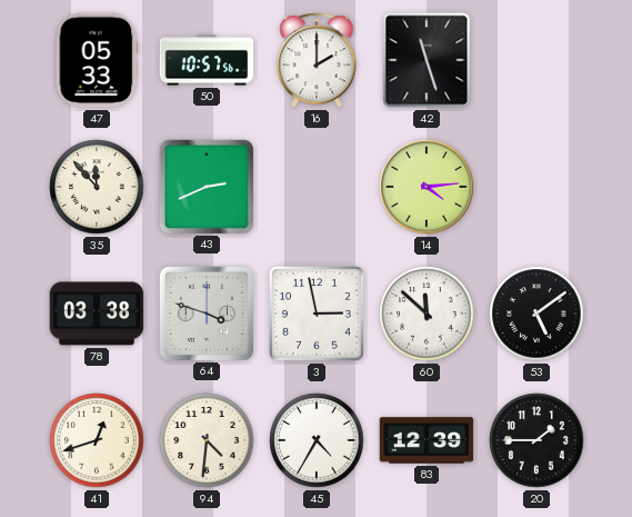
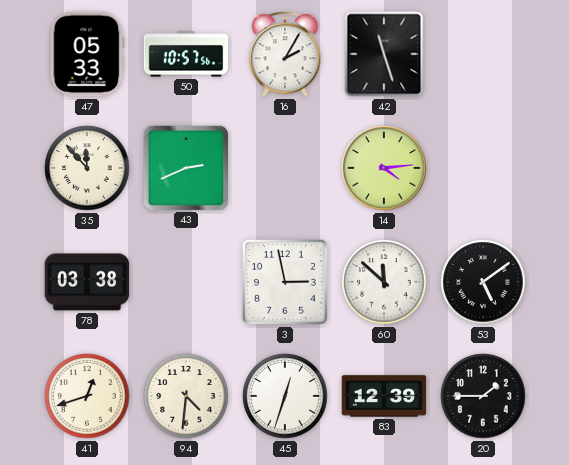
16: 2:00 -> 2:05
64: 3:48 -> none
45: 4:35 -> 12:33
